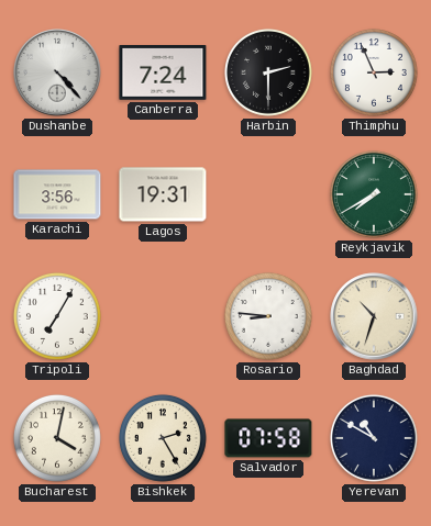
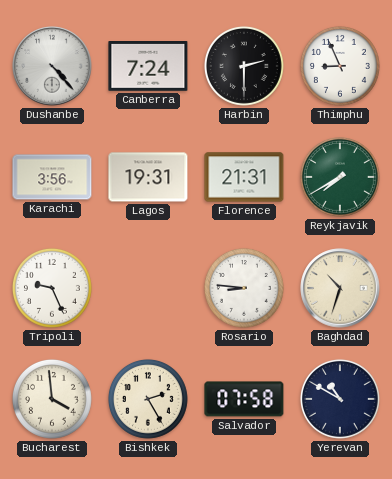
Thimphu: 2:56 -> 8:56
Florence: none -> 21:31
Tripoli: 7:05 -> 9:26
Bucharest: 4:02 -> 3:59
